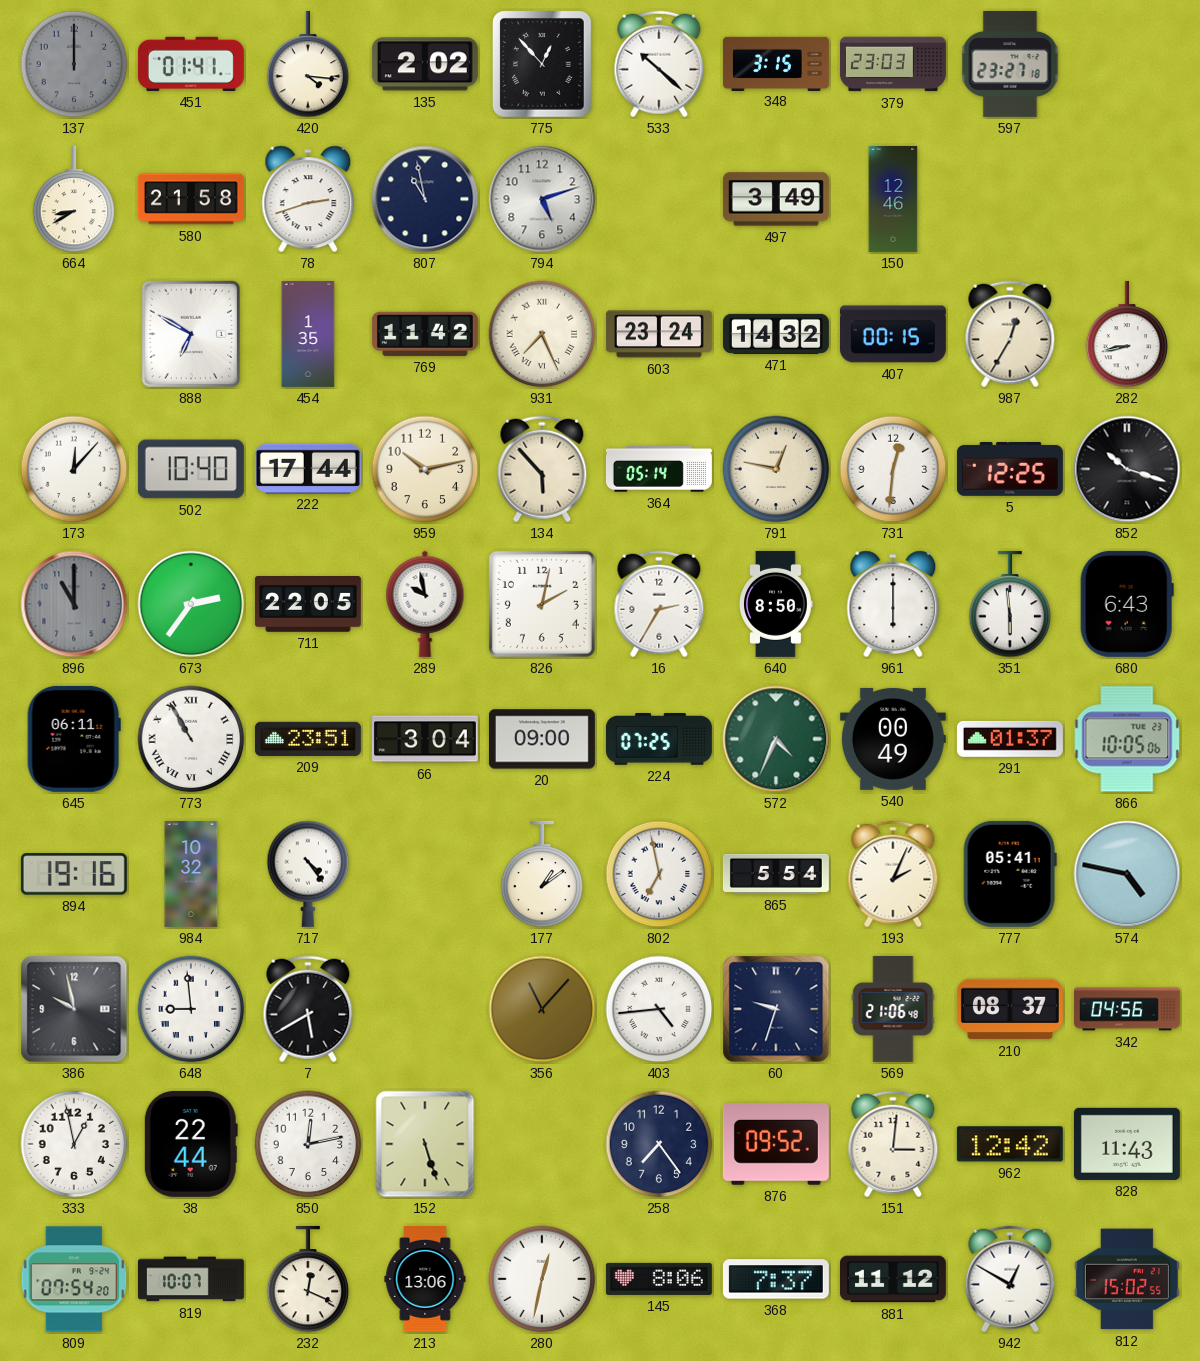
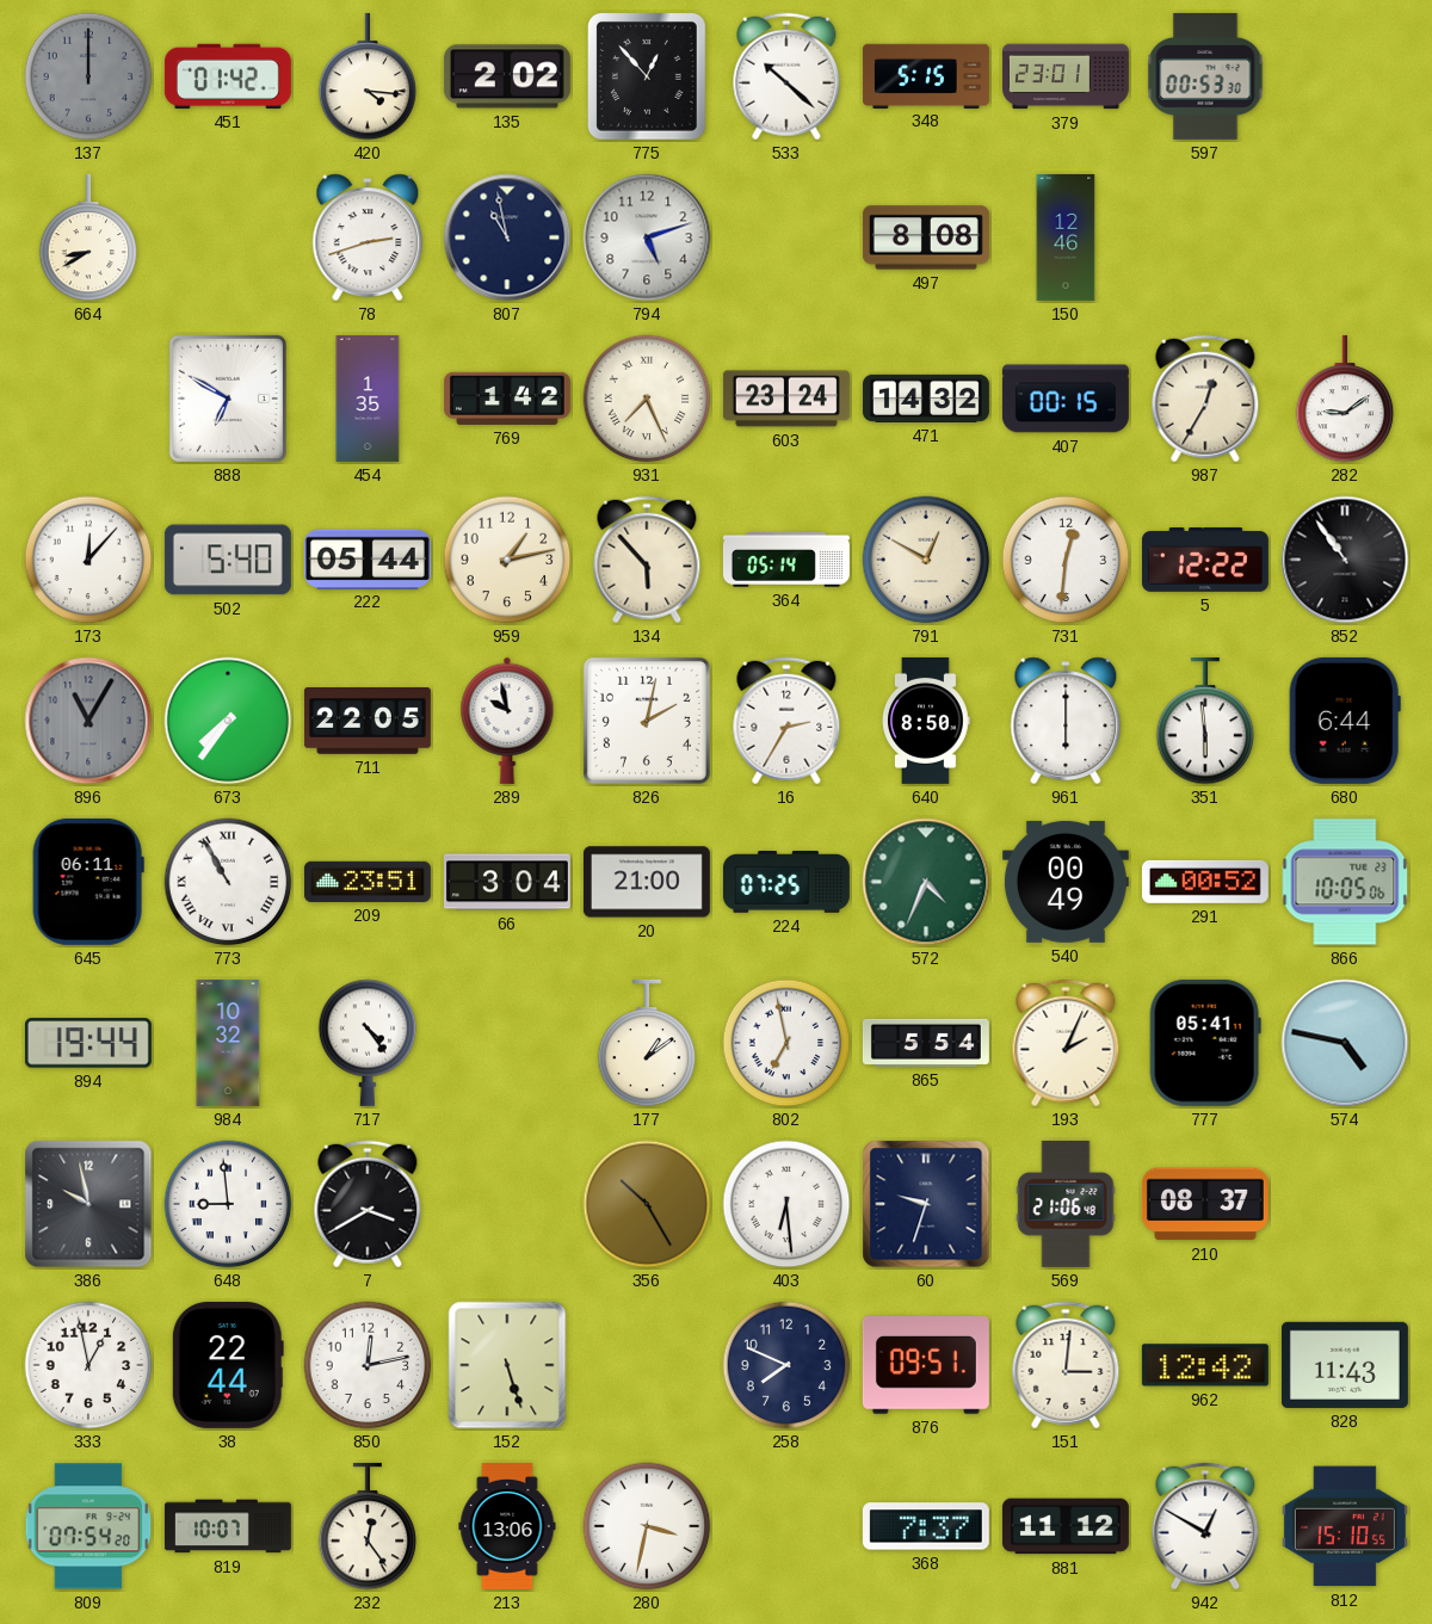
451: 01:41 -> 01:42
348: 3:15 -> 5:15
379: 23:03 -> 23:01
597: 23:27 -> 00:53
580: 21:58 -> none
497: 3:49 -> 8:08
769: 11:42 -> 1:42
282: 8:43 -> 9:09
502: 10:40 -> 5:40
222: 17:44 -> 05:44
959: 10:13 -> 1:13
791: 12:47 -> 12:50
5: 12:25 -> 12:22
852: 10:18 -> 10:54
896: 11:00 -> 11:05
673: 2:36 -> 7:36
680: 6:43 -> 6:44
20: 09:00 -> 21:00
291: 01:37 -> 00:52
894: 19:16 -> 19:44
7: 5:40 -> 3:40
356: 11:07 -> 10:25
403: 4:44 -> 6:29
342: 04:56 -> none
258: 7:24 -> 7:49
876: 09:52 -> 09:51
232: 12:19 -> 12:24
280: 12:32 -> 3:32
145: 8:06 -> none
812: 15:02 -> 15:10
